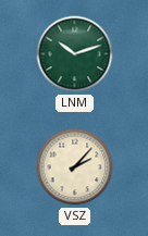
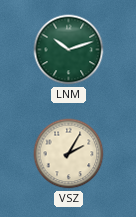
VSZ: 2:07 -> 2:05
